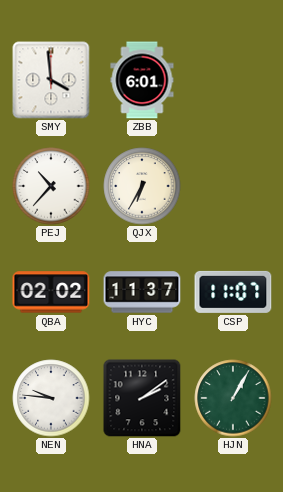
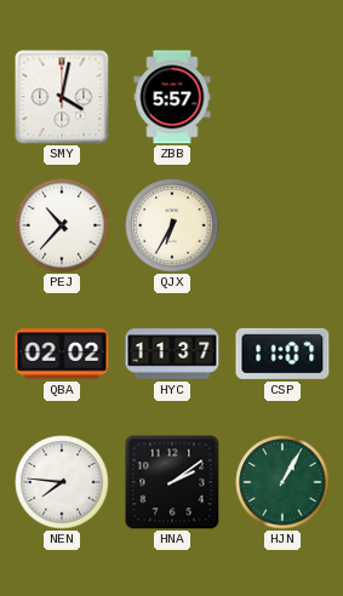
SMY: 3:59 -> 4:02
ZBB: 6:01 -> 5:57
NEN: 9:46 -> 7:46
